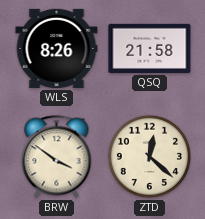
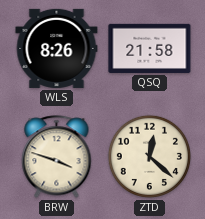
BRW: 3:51 -> 3:48
